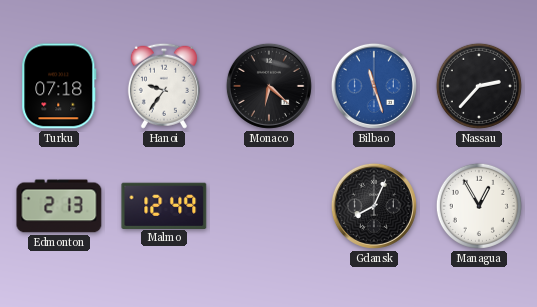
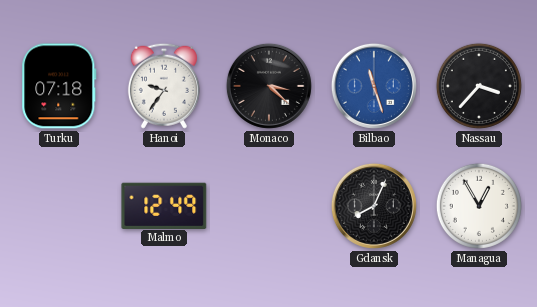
Monaco: 6:22 -> 3:22
Nassau: 2:37 -> 3:37
Edmonton: 2:13 -> none
